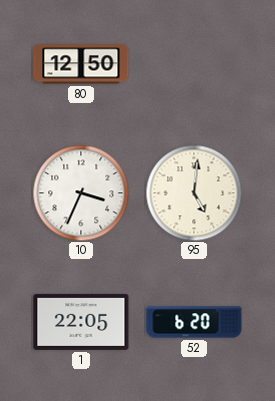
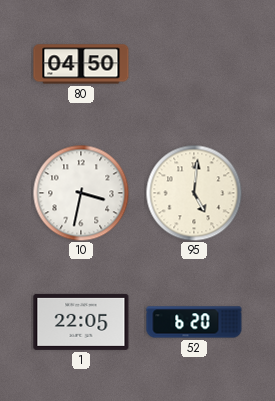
80: 12:50 -> 04:50
10: 3:34 -> 3:32
